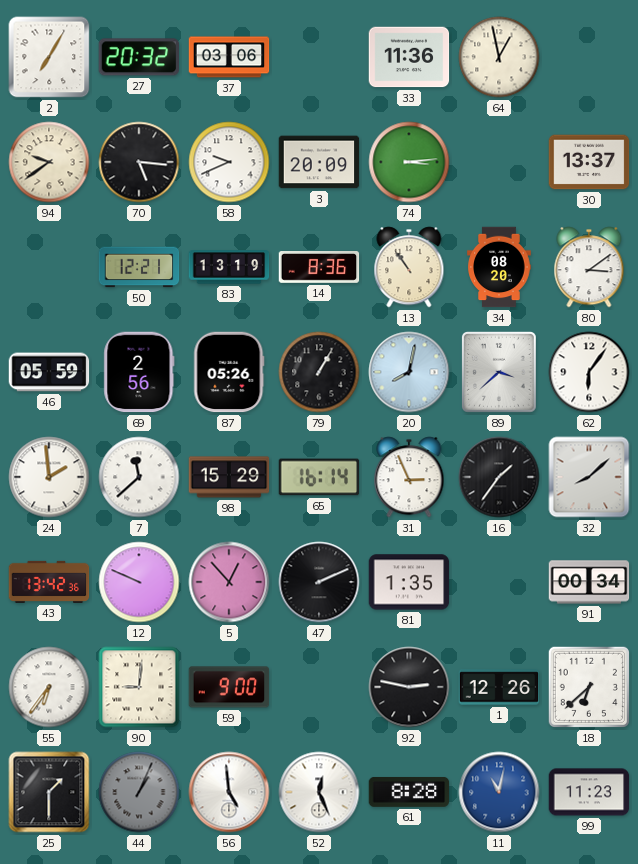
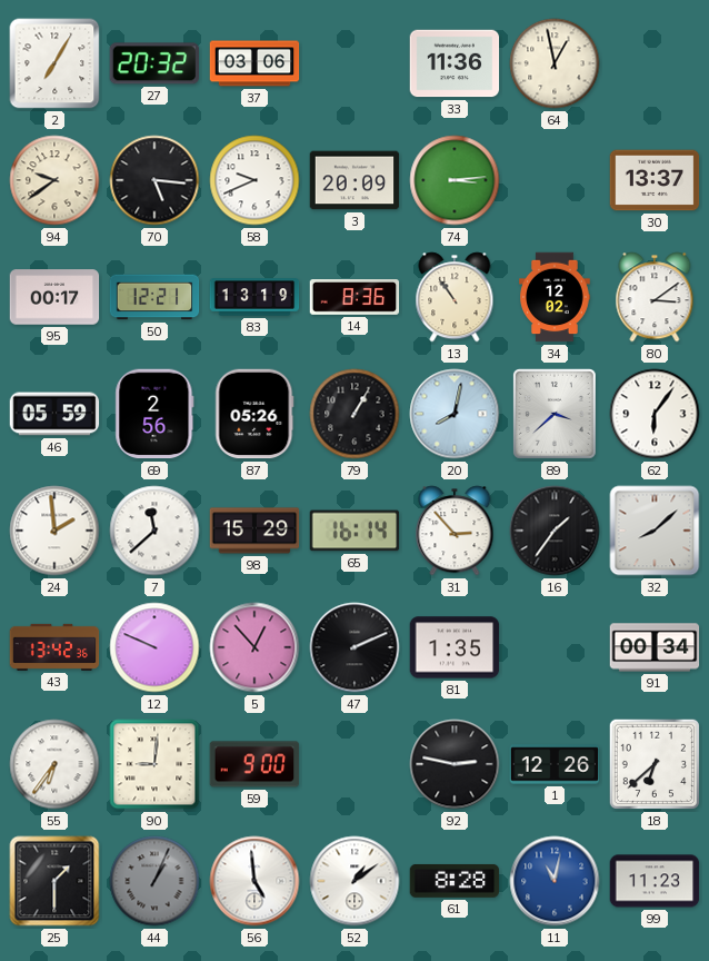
95: none -> 00:17
34: 08:20 -> 12:02
31: 2:56 -> 2:53
52: 12:26 -> 1:09
